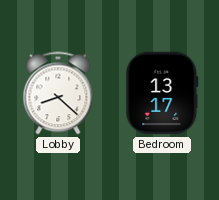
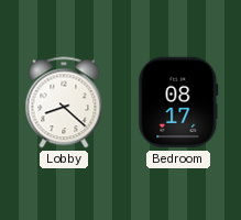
Bedroom: 13:17 -> 08:17
